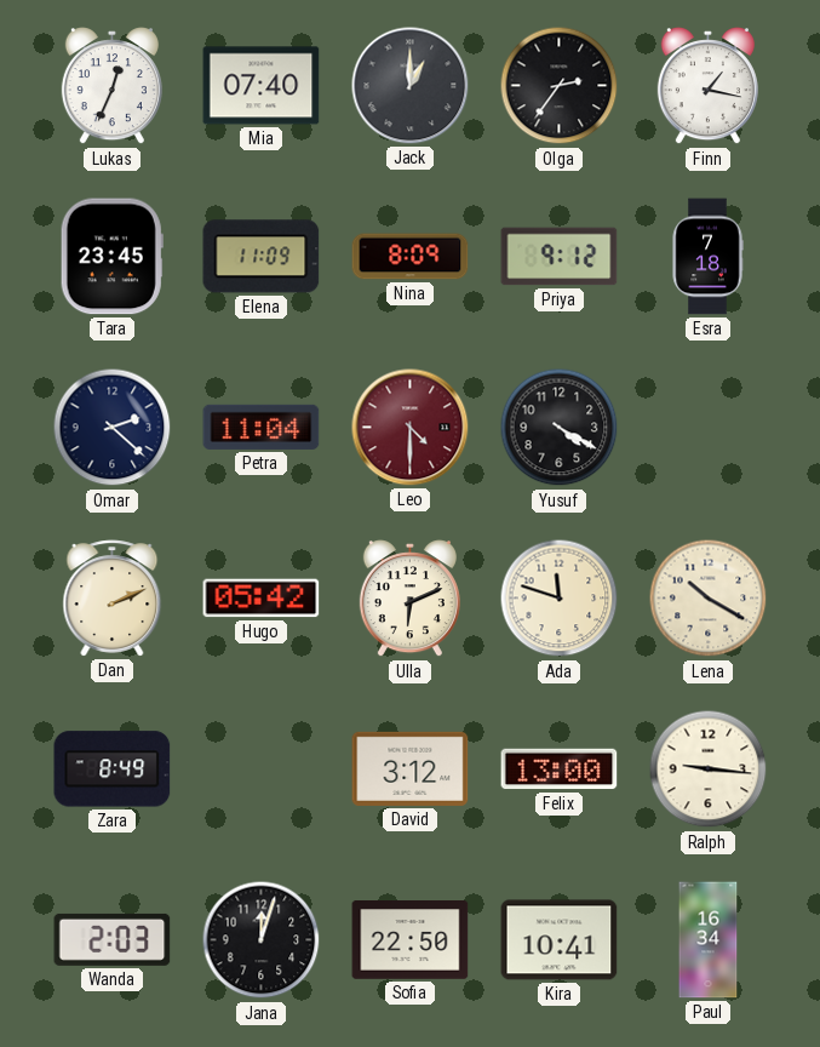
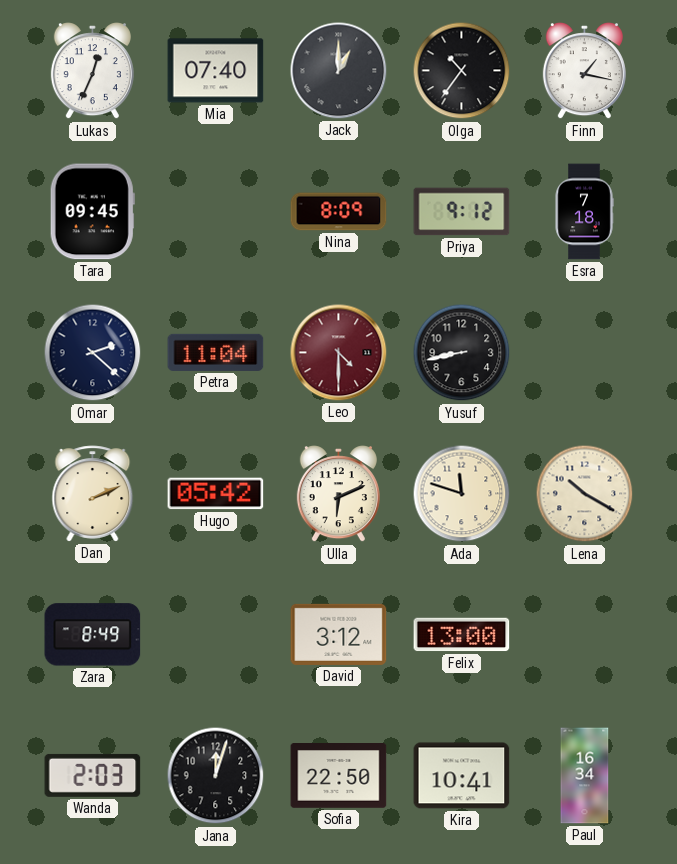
Olga: 2:36 -> 10:36
Tara: 23:45 -> 09:45
Elena: 11:09 -> none
Yusuf: 4:20 -> 8:43
Ralph: 9:16 -> none
